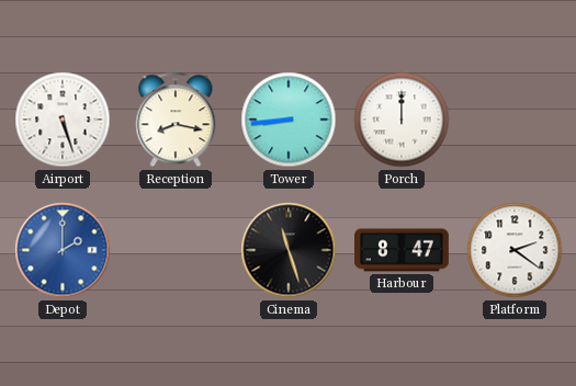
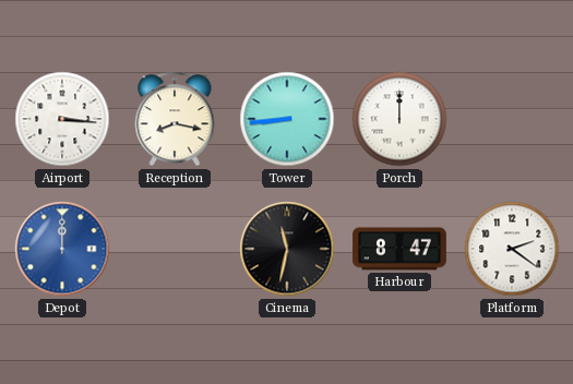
Airport: 5:27 -> 3:16
Depot: 2:00 -> 12:00
Cinema: 11:27 -> 11:32
